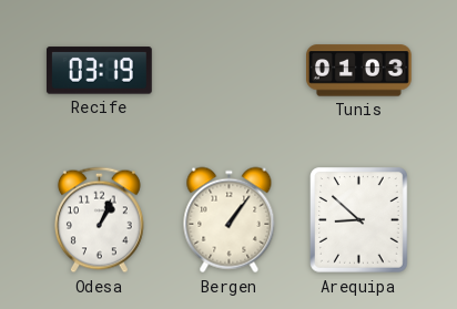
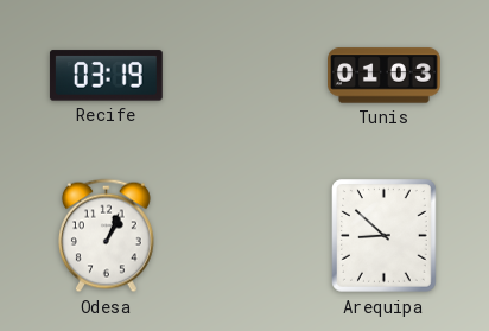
Bergen: 1:06 -> none
